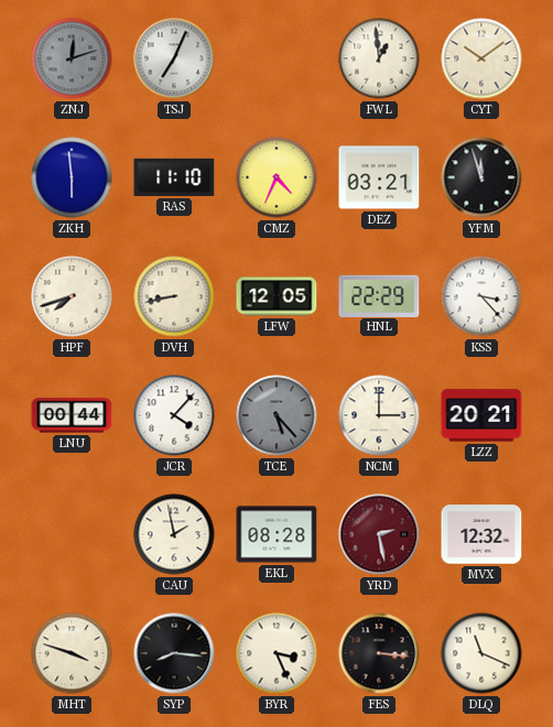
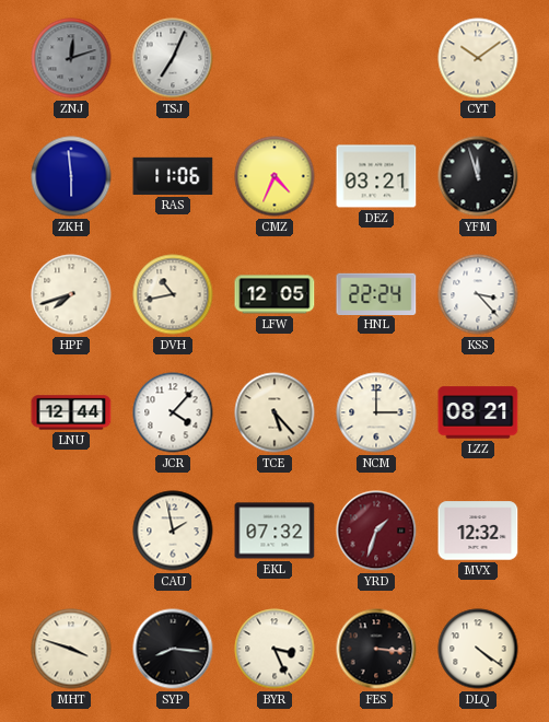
FWL: 12:59 -> none
RAS: 11:10 -> 11:06
DVH: 8:43 -> 10:43
HNL: 22:29 -> 22:24
LNU: 00:44 -> 12:44
TCE dial: grey -> cream
LZZ: 20:21 -> 08:21
EKL: 08:28 -> 07:32
YRD: 2:28 -> 1:33
DLQ: 11:19 -> 4:21
